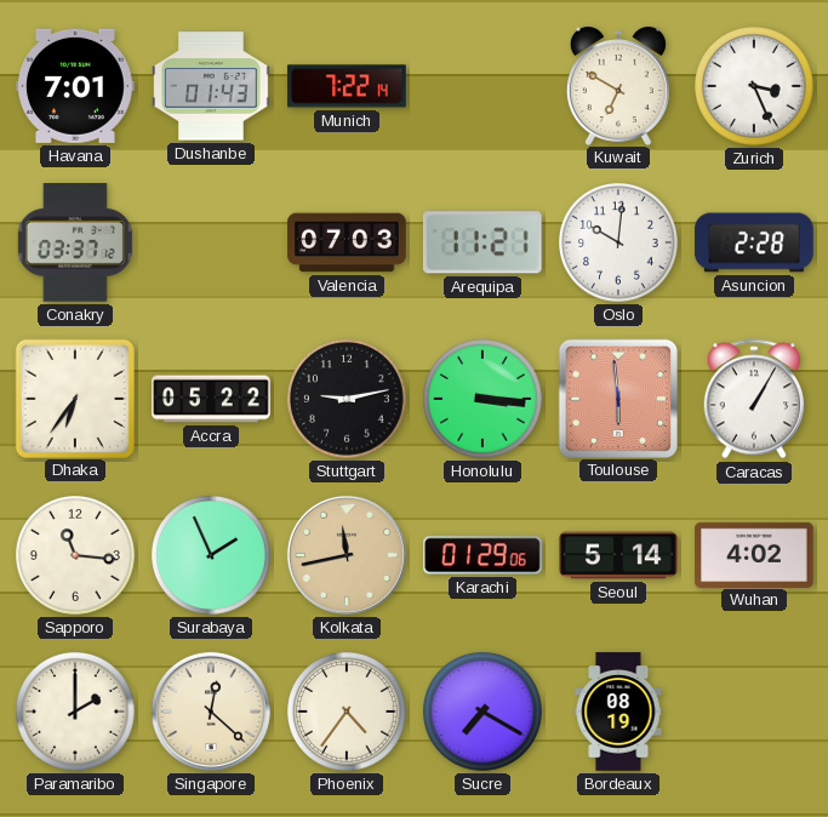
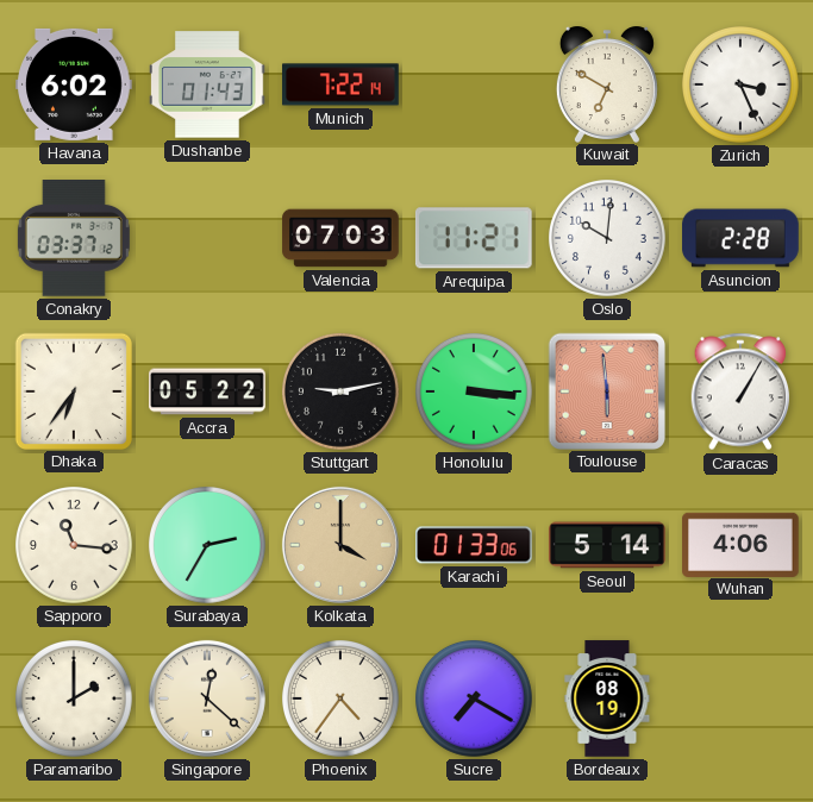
Havana: 7:01 -> 6:02
Surabaya: 1:56 -> 2:35
Kolkata: 11:43 -> 4:00
Karachi: 01:29 -> 01:33
Wuhan: 4:02 -> 4:06
